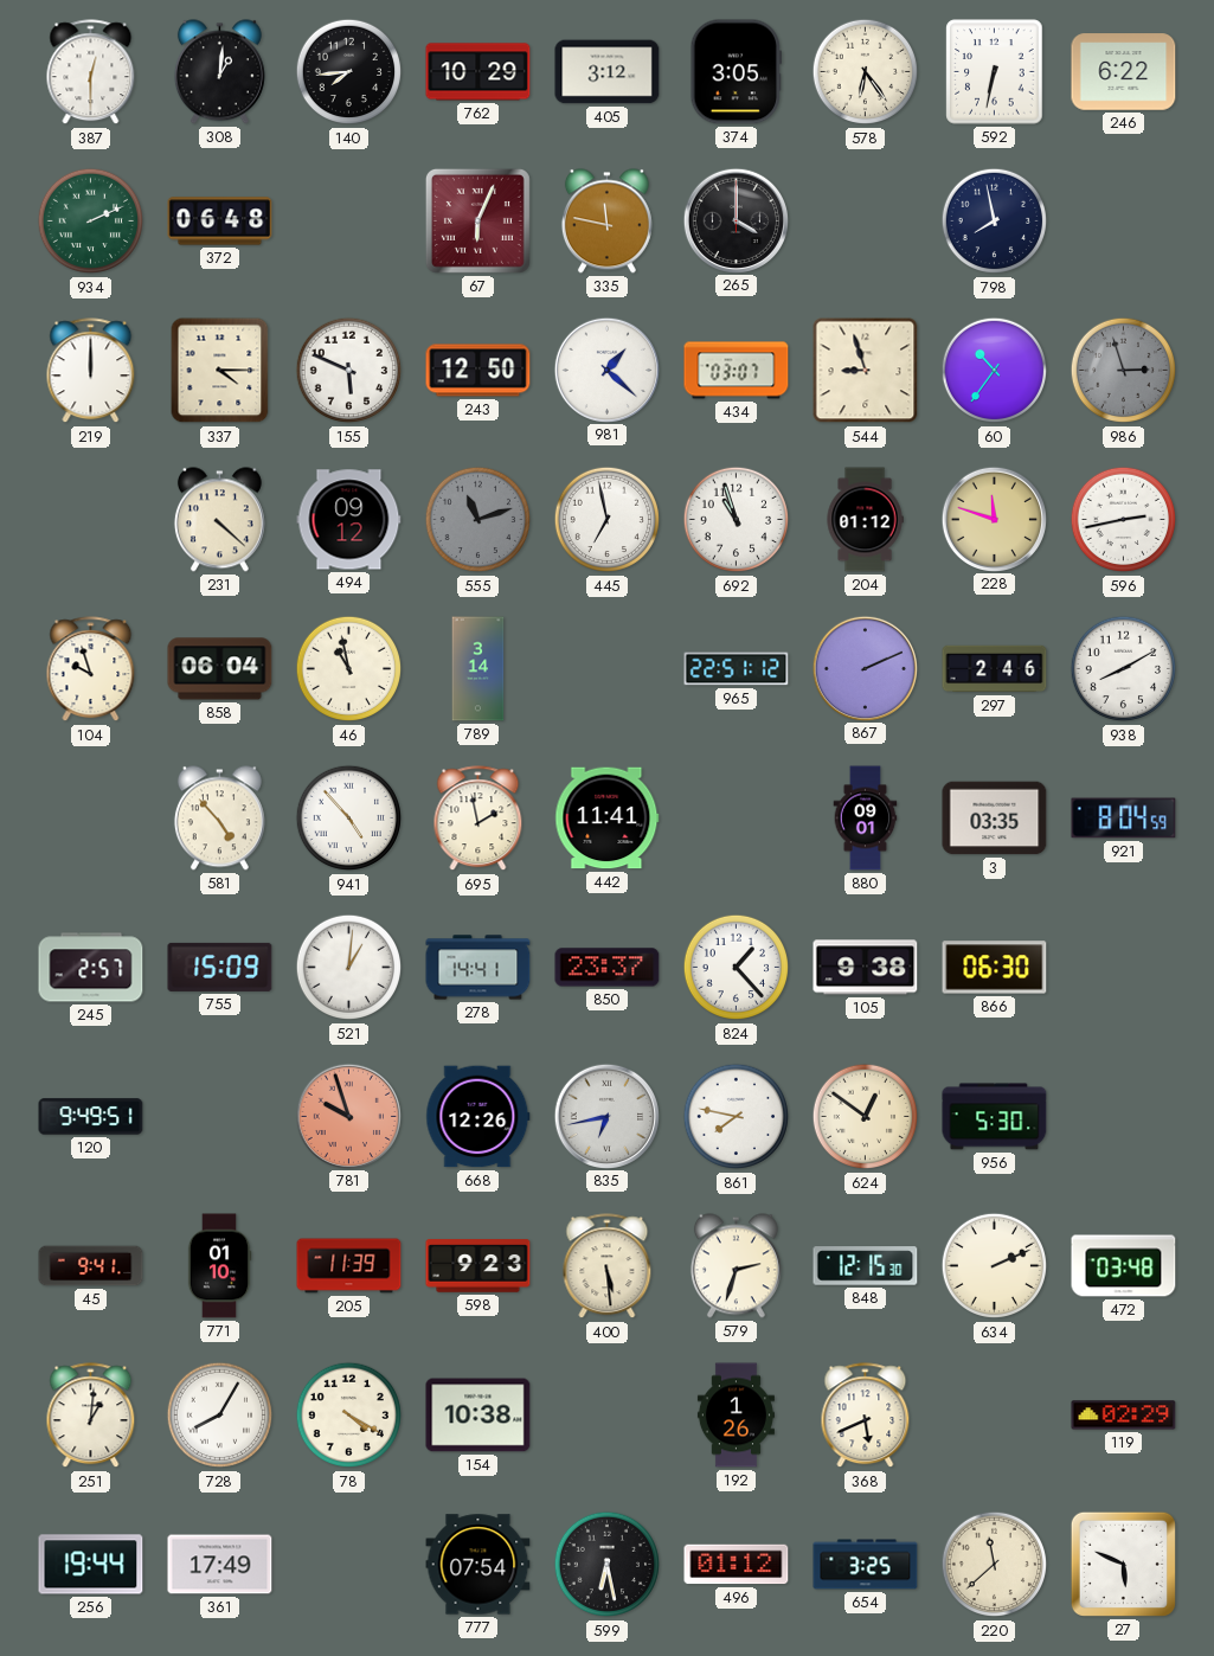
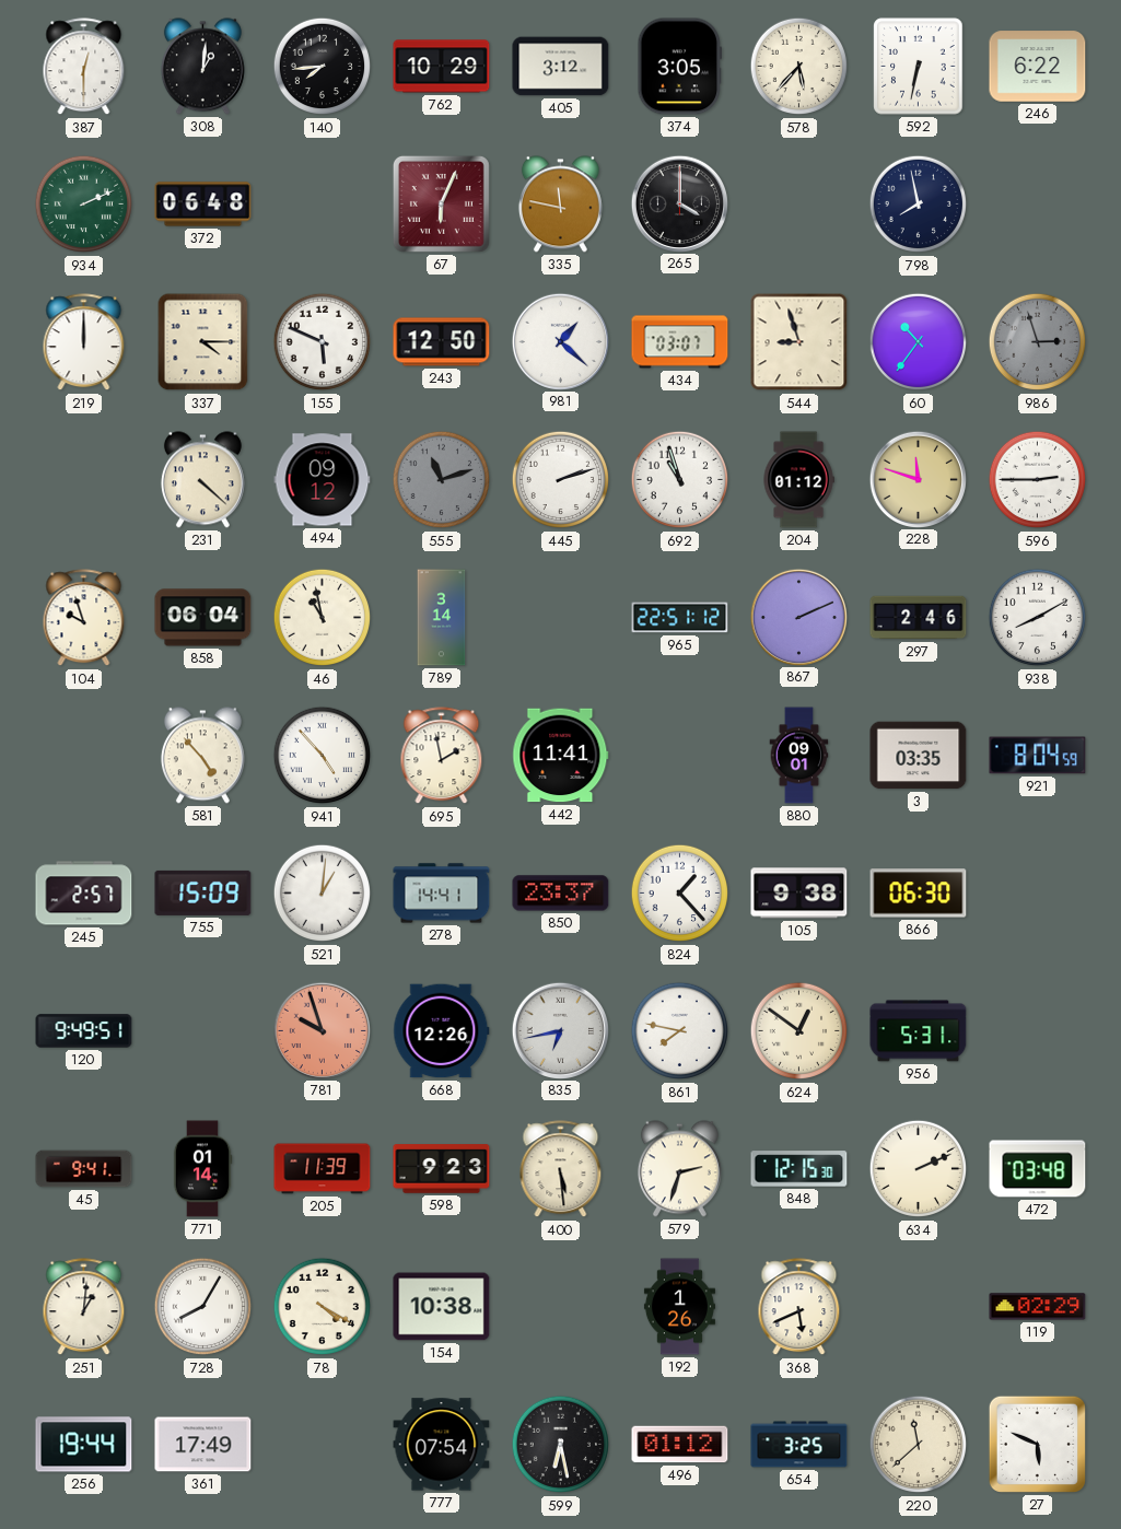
578: 6:24 -> 5:37
445: 6:58 -> 2:12
596: 2:43 -> 2:45
956: 5:30 -> 5:31
771: 01:10 -> 01:14
